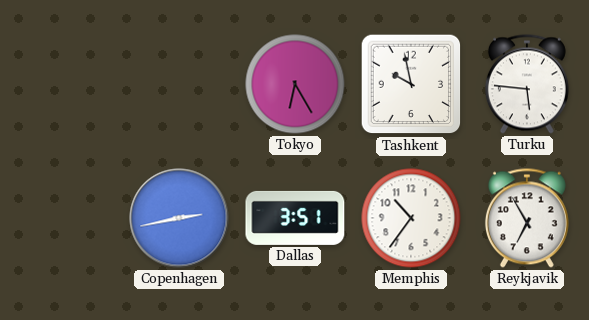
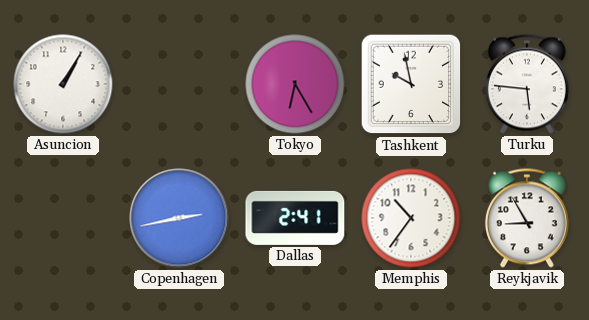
Asuncion: none -> 1:05
Dallas: 3:51 -> 2:41
Reykjavik: 6:55 -> 8:55
